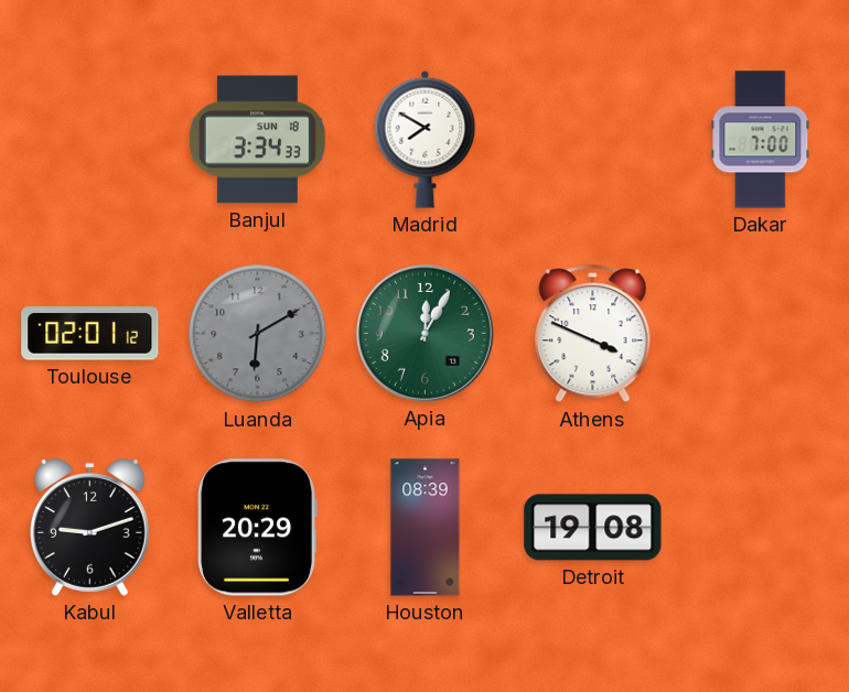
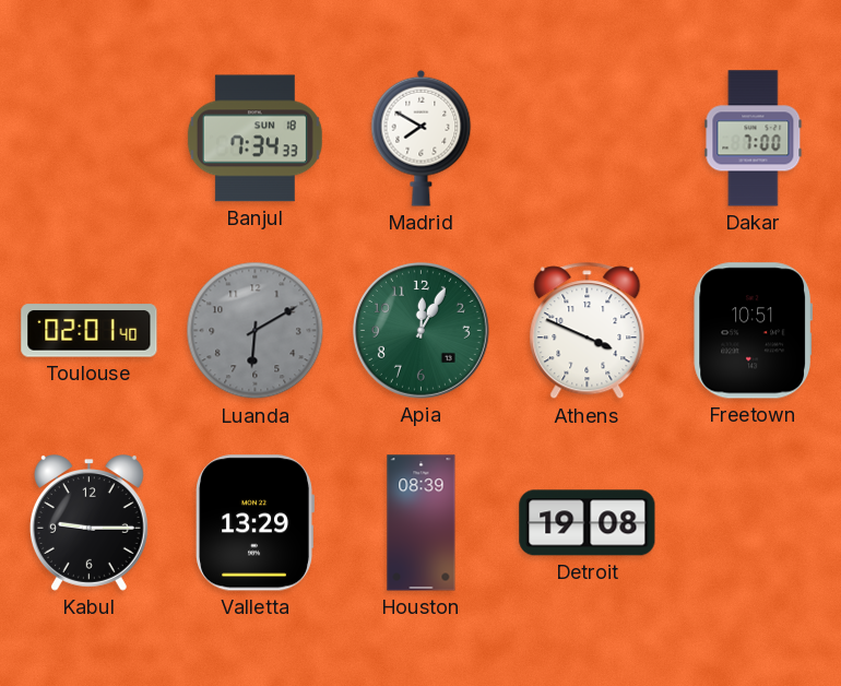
Banjul: 3:34 -> 7:34
Toulouse: 02:01:12 -> 02:01:40
Freetown: none -> 10:51
Kabul: 9:12 -> 9:15
Valletta: 20:29 -> 13:29
